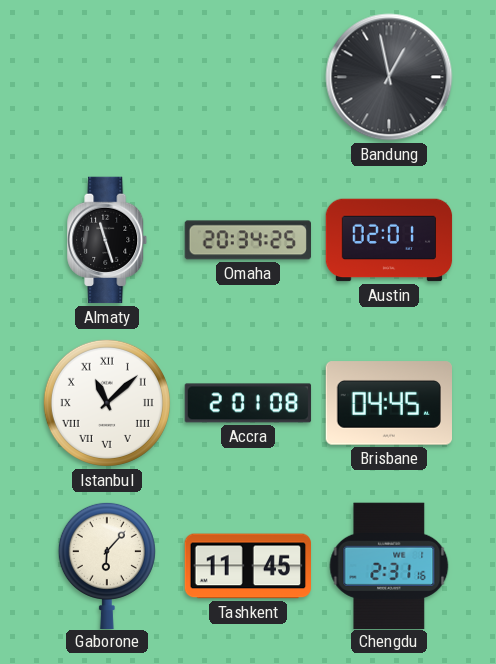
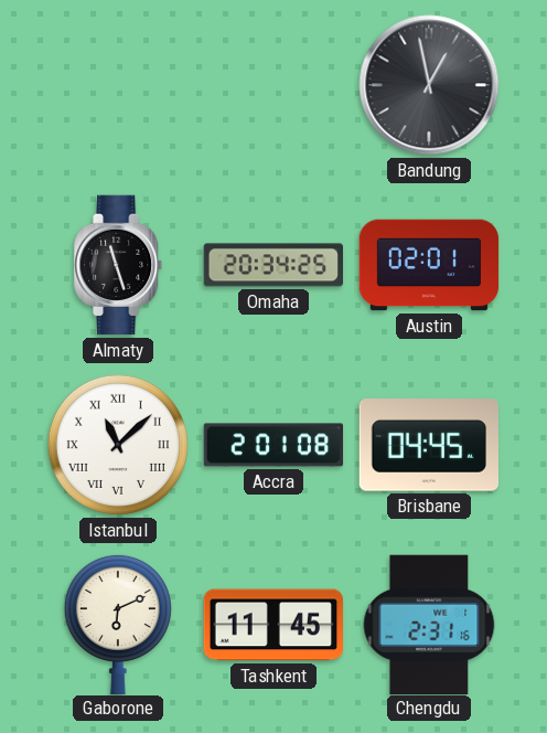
Gaborone: 6:07 -> 6:11
